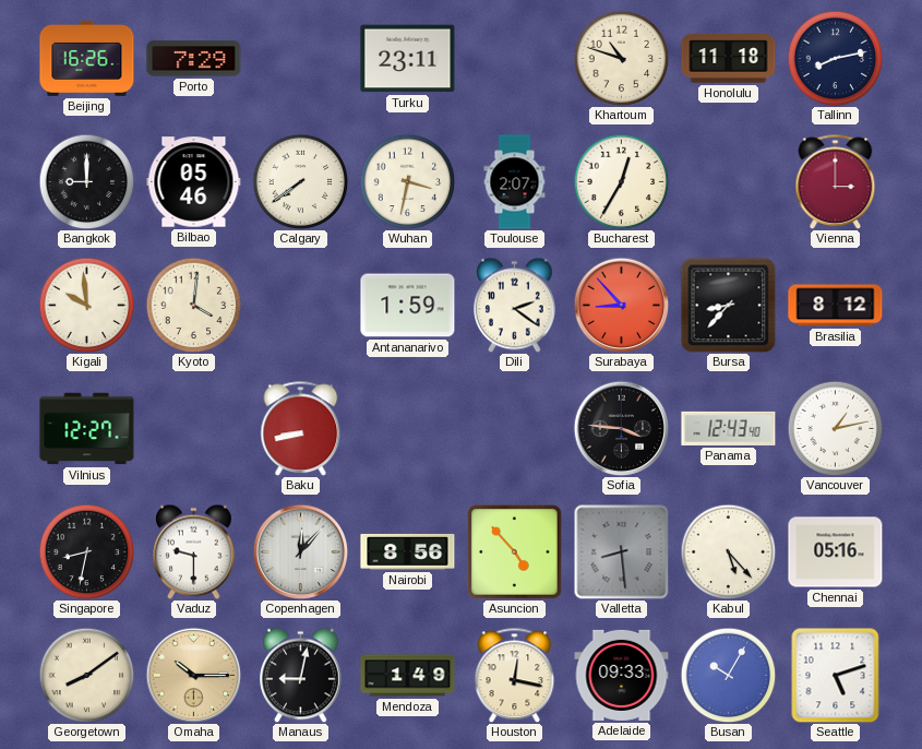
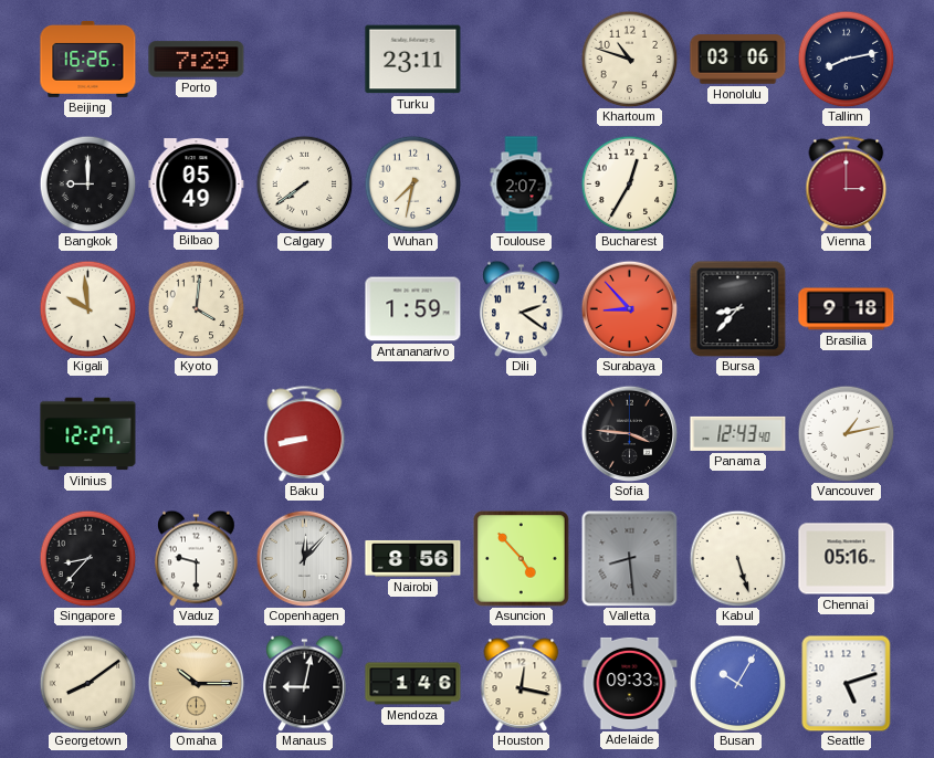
Honolulu: 11:18 -> 03:06
Bilbao: 05:46 -> 05:49
Wuhan: 3:32 -> 7:32
Brasilia: 8:12 -> 9:18
Singapore: 8:32 -> 8:37
Kabul: 5:23 -> 5:27
Mendoza: 1:49 -> 1:46
